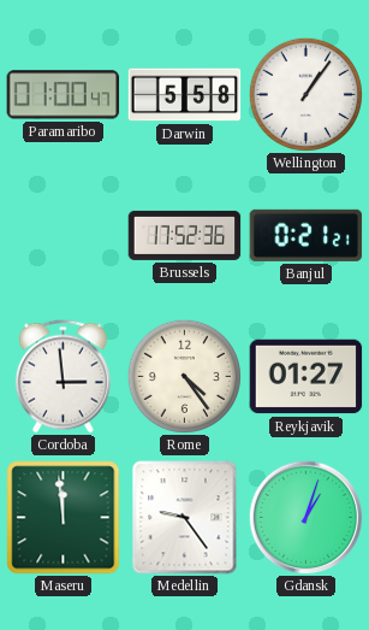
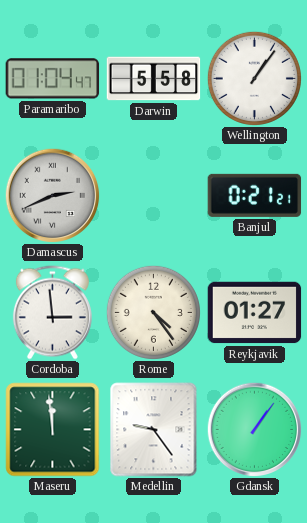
Paramaribo: 01:00 -> 01:04
Damascus: none -> 2:41
Brussels: 17:52 -> none
Gdansk: 1:03 -> 1:06
